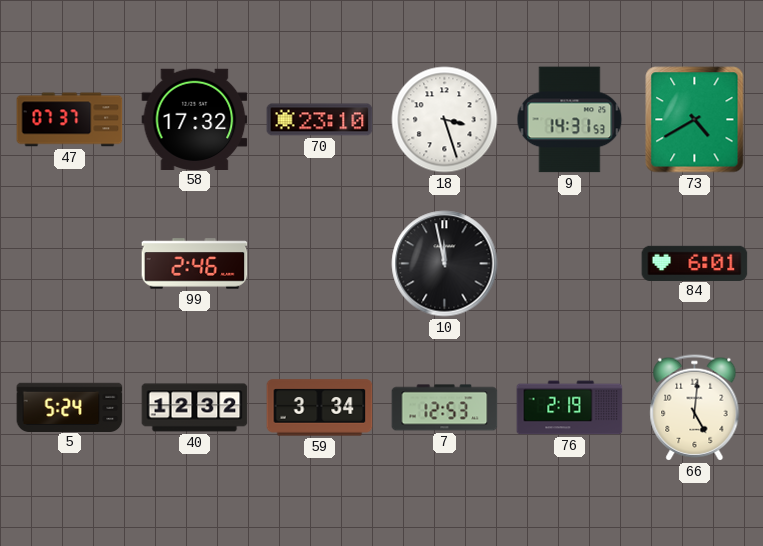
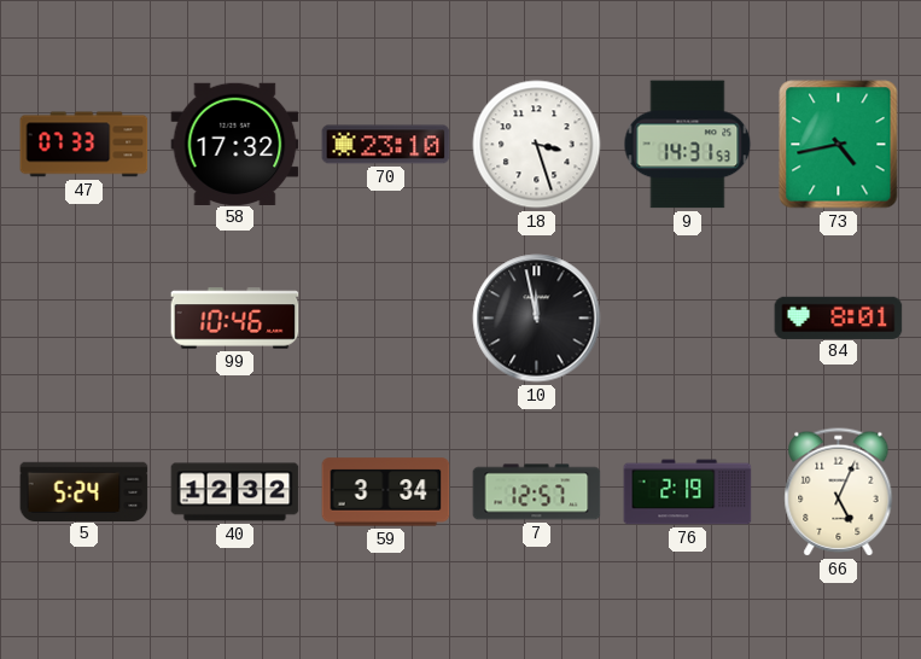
47: 07:37 -> 07:33
73: 4:40 -> 4:43
99: 2:46 -> 10:46
84: 6:01 -> 8:01
7: 12:53 -> 12:57
66: 5:01 -> 5:04
